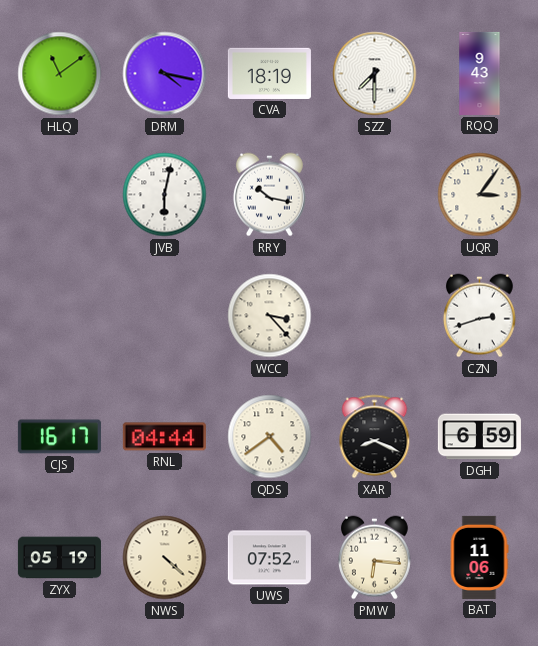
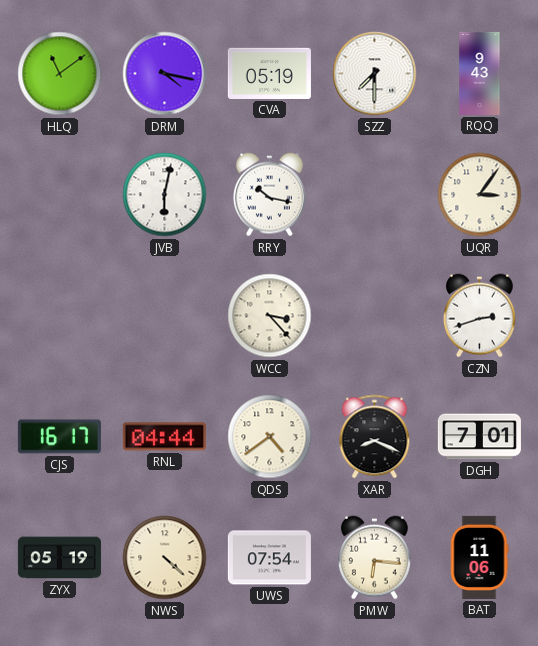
CVA: 18:19 -> 05:19
DGH: 6:59 -> 7:01
UWS: 07:52 -> 07:54
